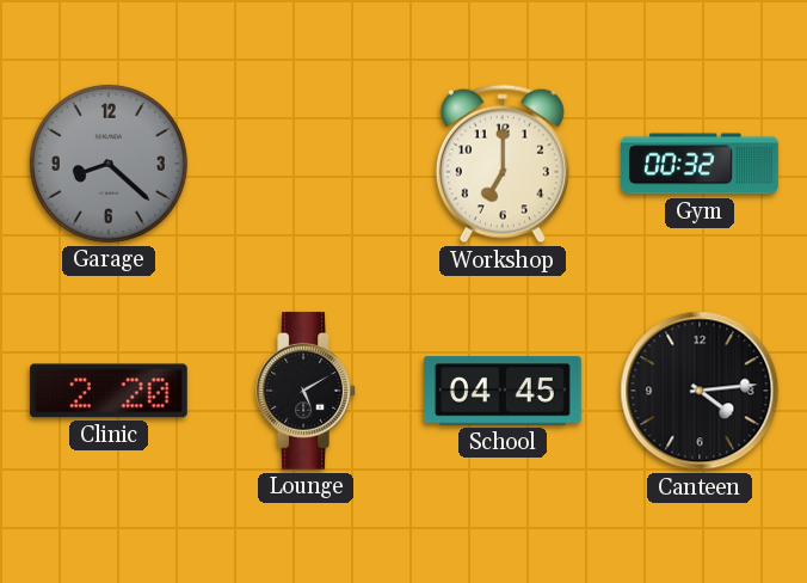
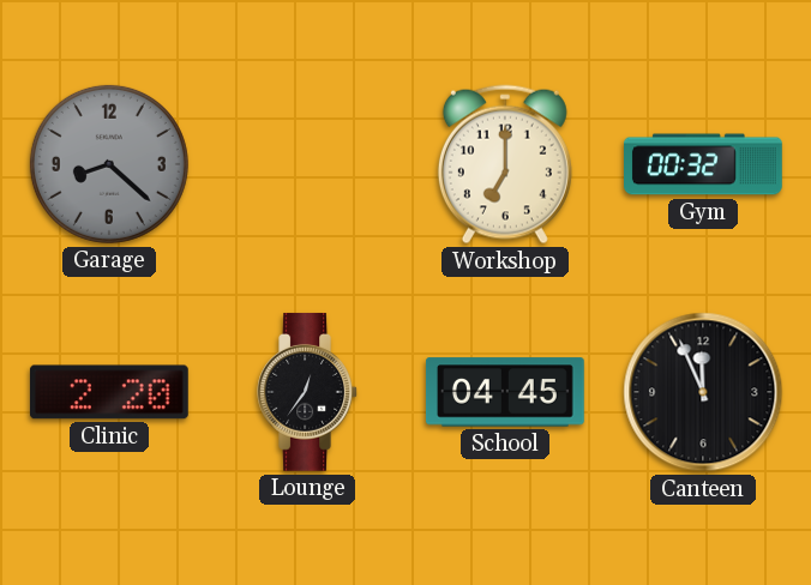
Lounge: 5:10 -> 12:36
Canteen: 4:14 -> 11:56
